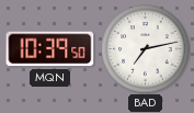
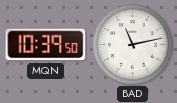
BAD: 7:13 -> 11:13
